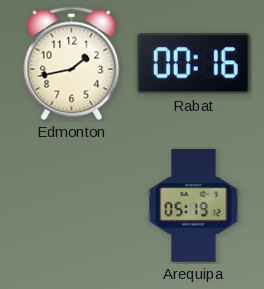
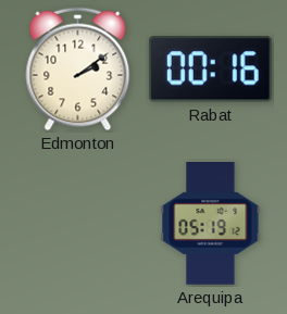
Edmonton: 1:43 -> 2:09
